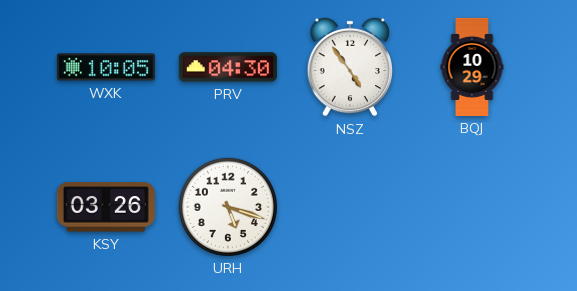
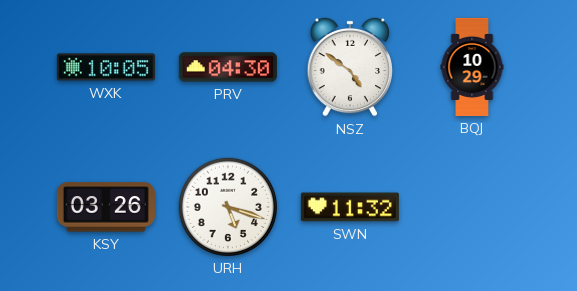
NSZ: 4:54 -> 4:51
SWN: none -> 11:32
